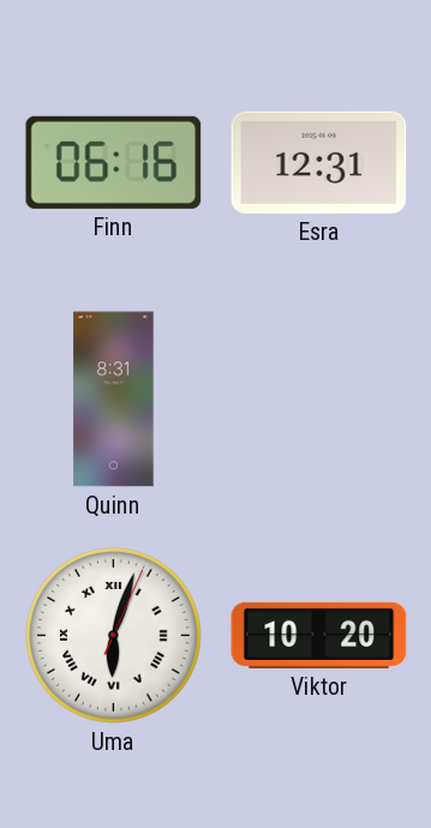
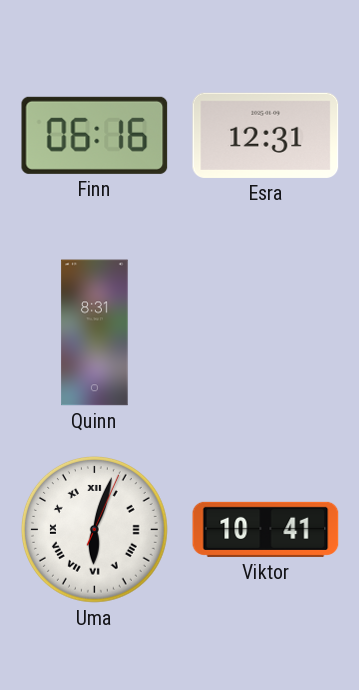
Viktor: 10:20 -> 10:41
